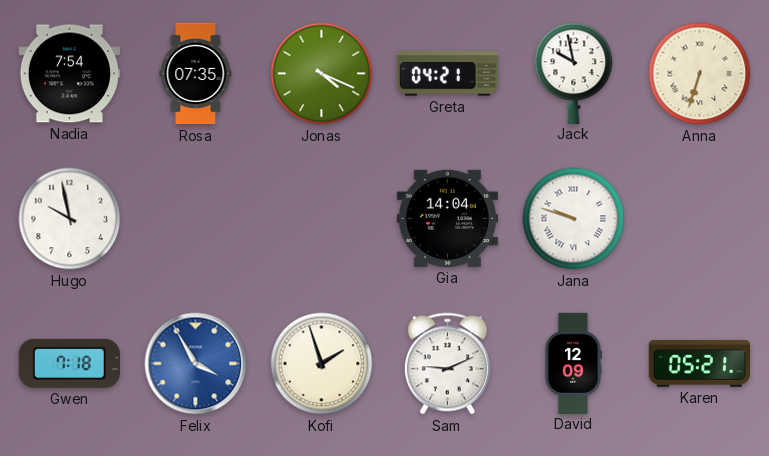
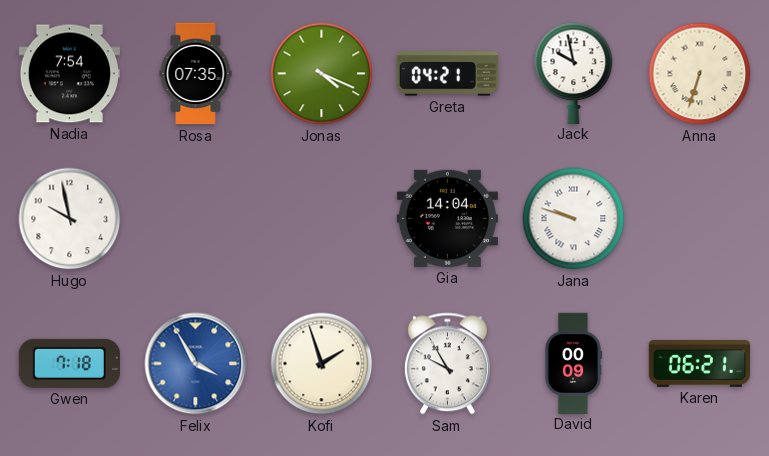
Sam: 9:11 -> 9:55
David: 12:09 -> 00:09
Karen: 05:21 -> 06:21
